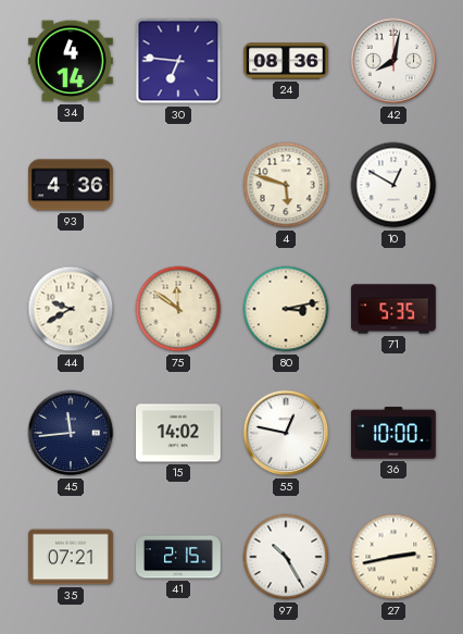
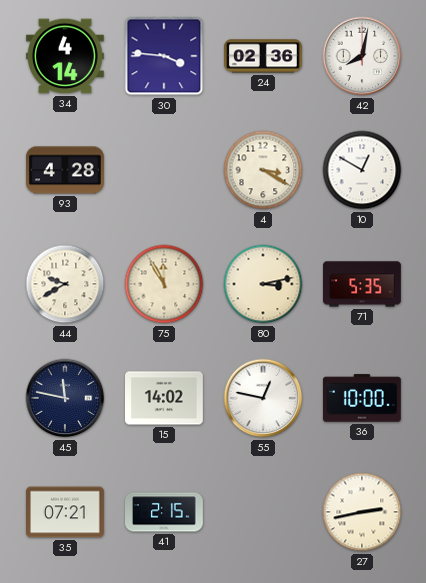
30: 6:46 -> 3:46
24: 08:36 -> 02:36
93: 4:36 -> 4:28
4: 5:48 -> 3:20
75: 11:51 -> 11:55
45: 11:44 -> 11:47
97: 10:25 -> none
